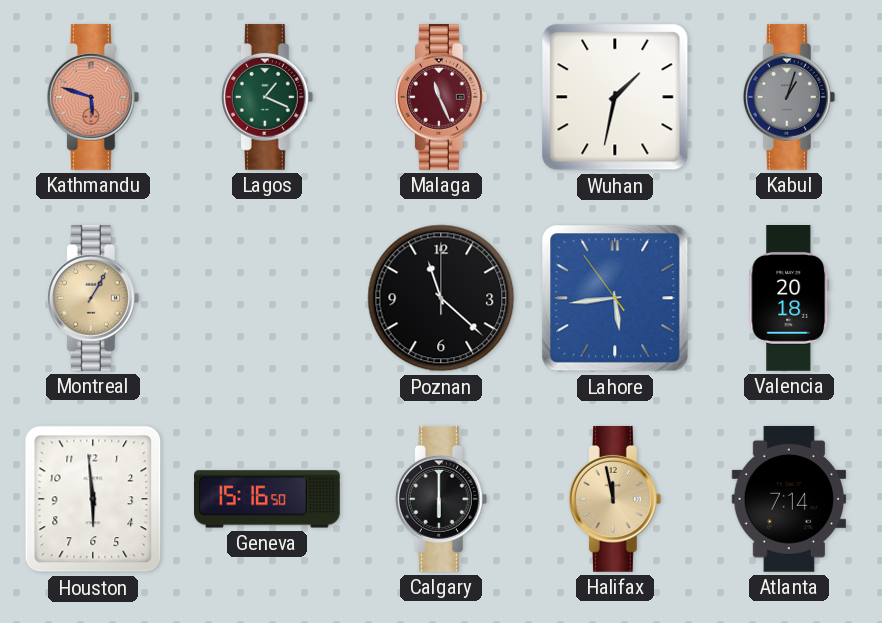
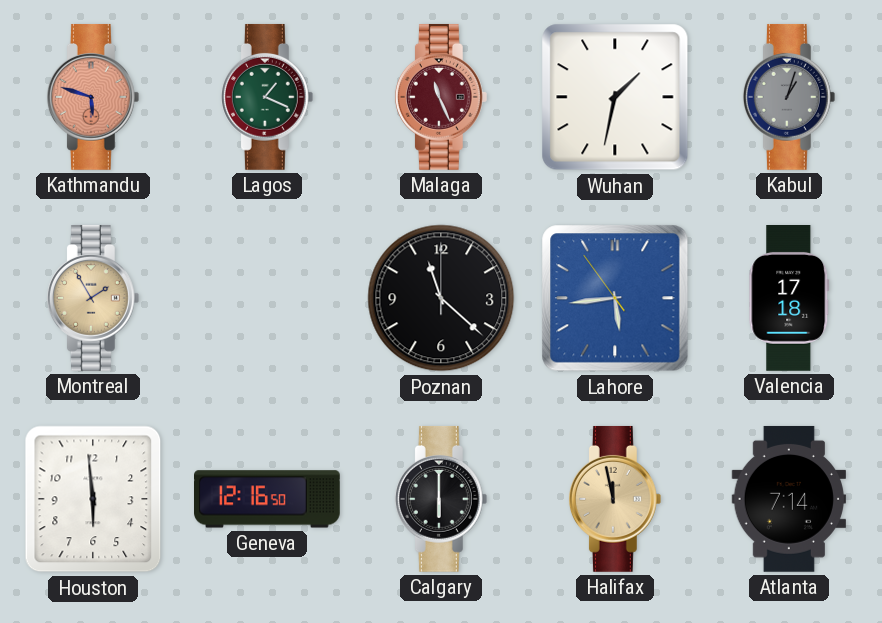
Montreal: 1:05 -> 1:55
Valencia: 20:18 -> 17:18
Geneva: 15:16 -> 12:16
